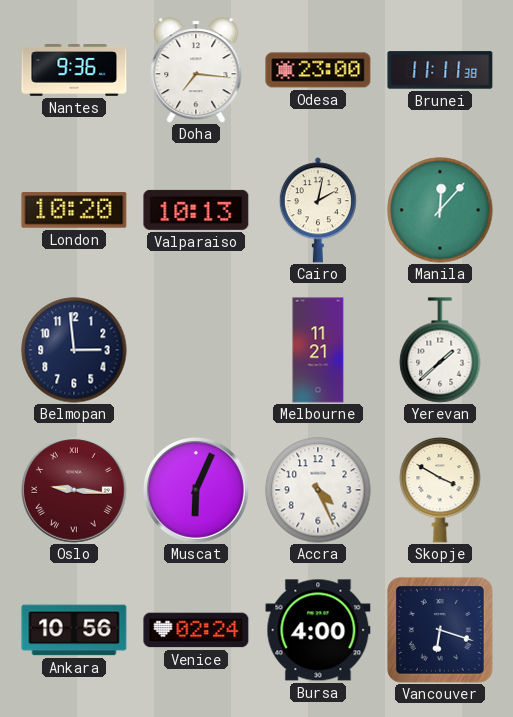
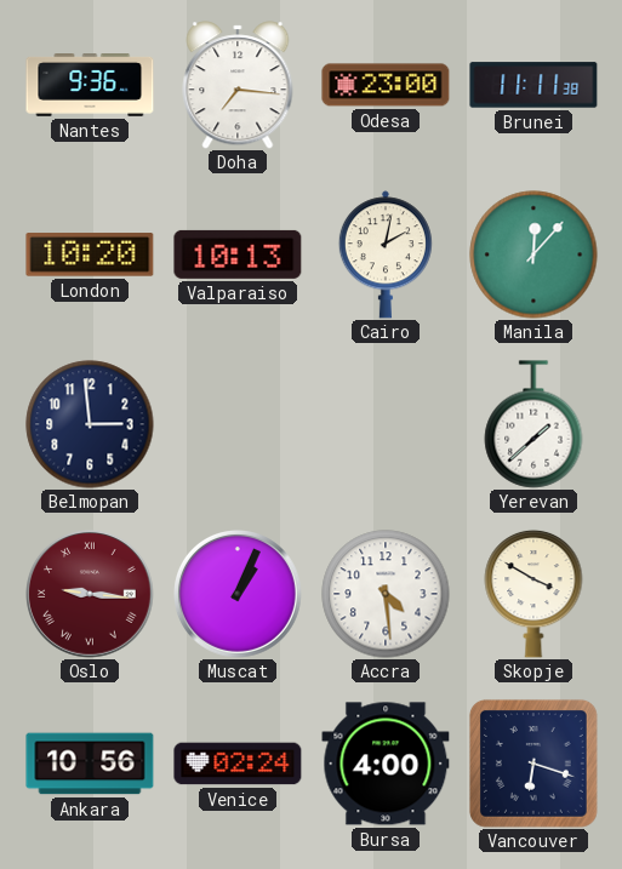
Melbourne: 11:21 -> none
Muscat: 6:04 -> 1:04
Accra: 4:26 -> 4:29
